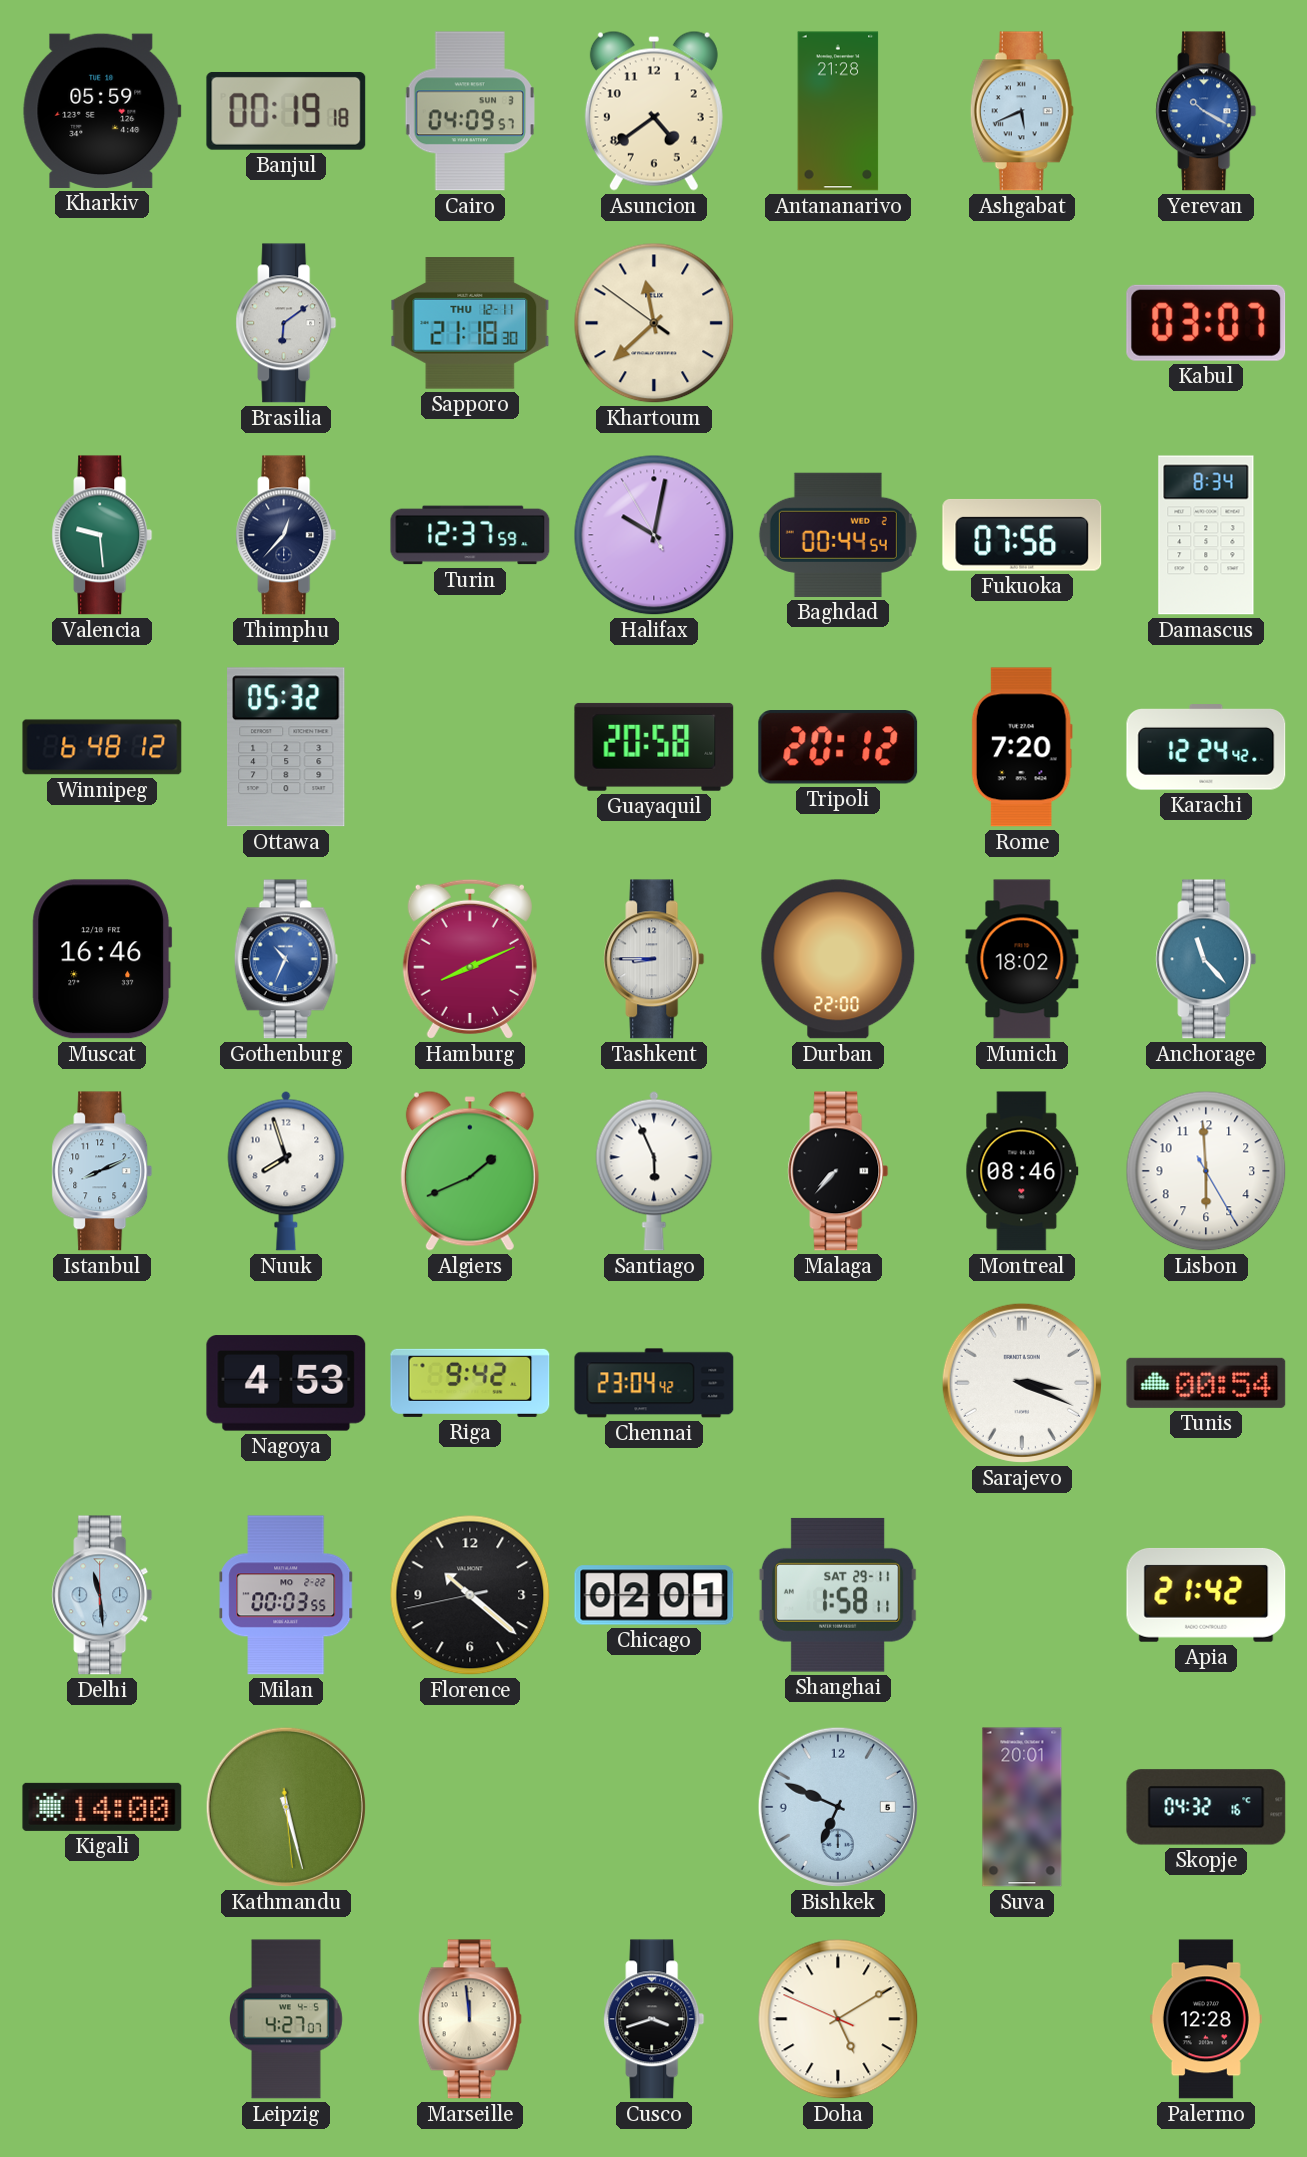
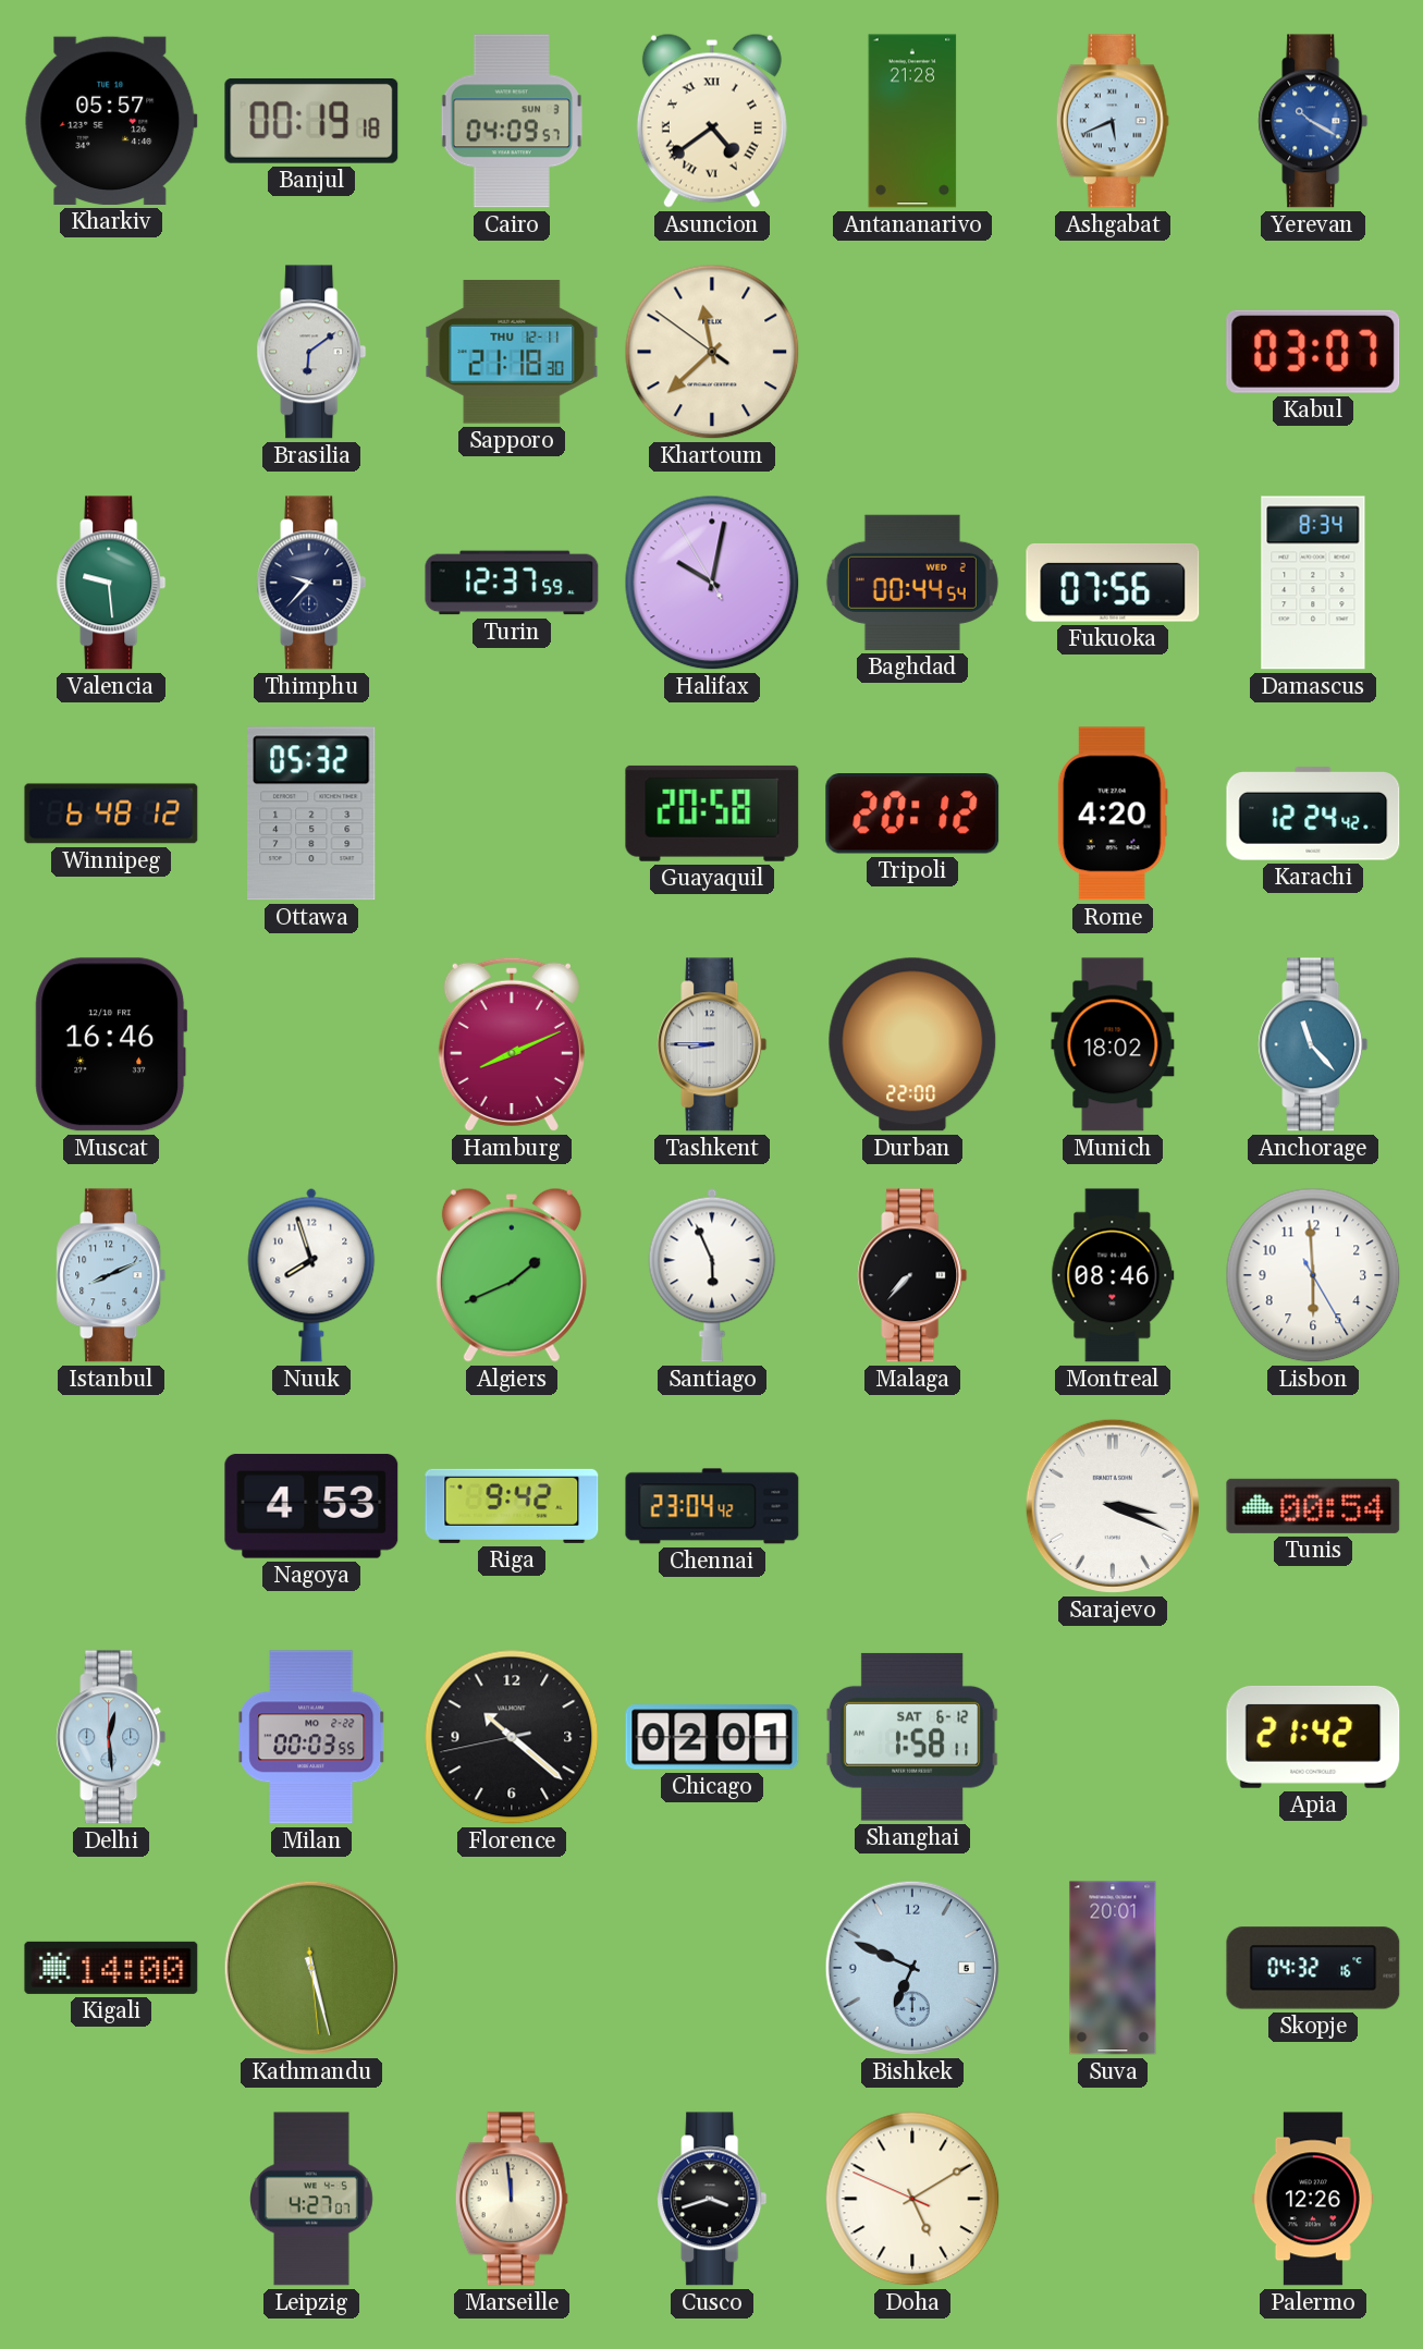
Kharkiv: 05:59 -> 05:57
Asuncion numerals: Arabic -> Roman
Thimphu: 12:37 -> 9:37
Rome: 7:20 -> 4:20
Gothenburg: 10:34 -> none
Delhi: 11:29 -> 12:29
Shanghai date: SAT 29-11 -> SAT 6-12
Palermo: 12:28 -> 12:26
